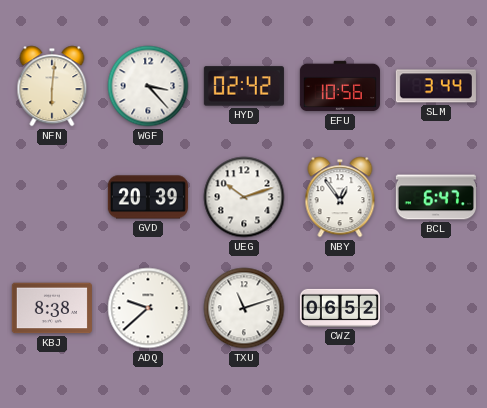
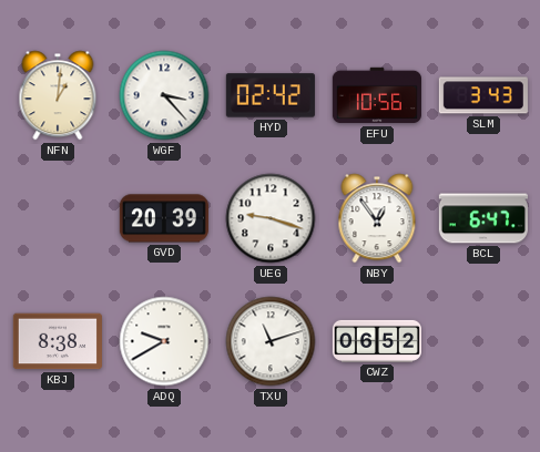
NFN: 6:01 -> 1:01
SLM: 3:44 -> 3:43
UEG: 10:12 -> 9:18
ADQ: 9:38 -> 9:40
